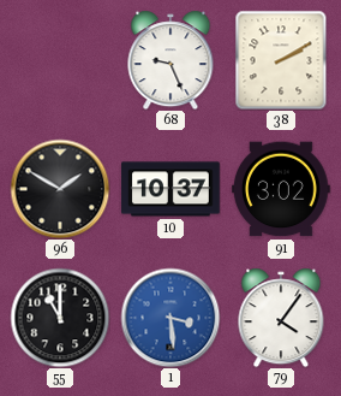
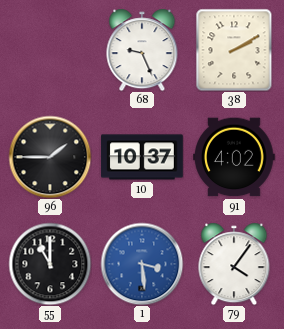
96: 1:50 -> 1:45
91: 3:02 -> 4:02
